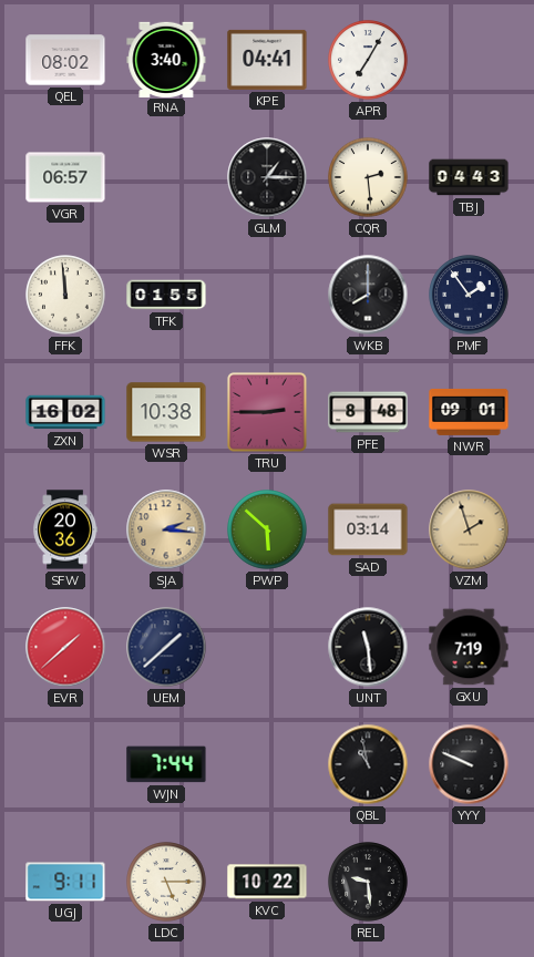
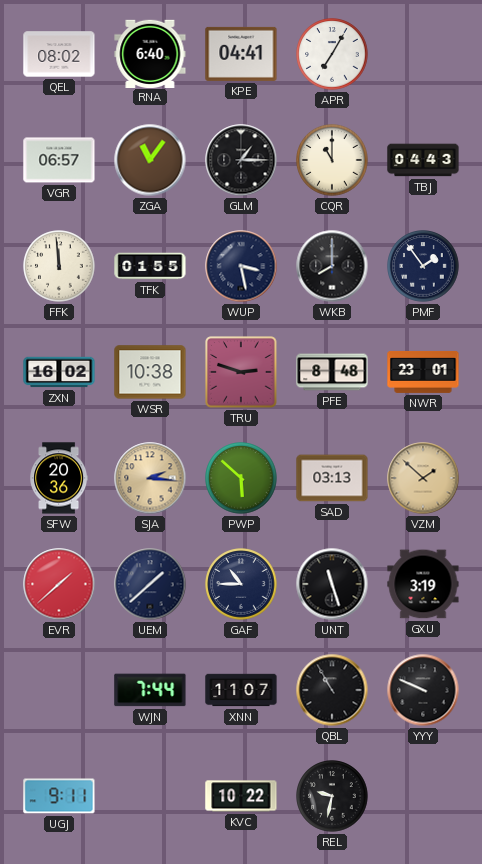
RNA: 3:40 -> 6:40
ZGA: none -> 11:06
CQR: 2:29 -> 11:00
WUP: none -> 3:28
TRU: 2:45 -> 2:48
NWR: 09:01 -> 23:01
SAD: 03:14 -> 03:13
VZM: 1:57 -> 1:52
GAF: none -> 10:45
UNT: 11:29 -> 11:27
GXU: 7:19 -> 3:19
XNN: none -> 11:07
QBL: 10:58 -> 10:55
LDC: 5:15 -> none
REL: 9:29 -> 9:32
